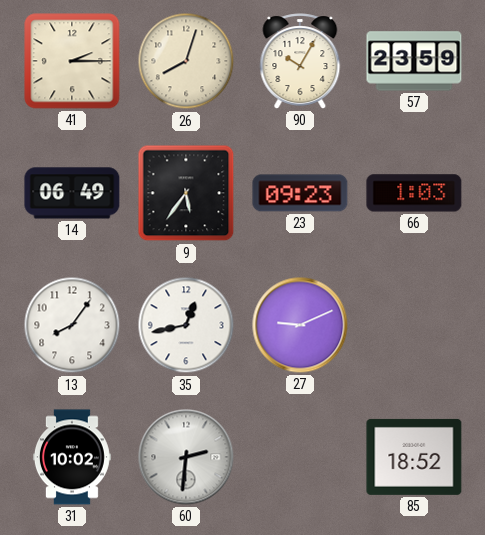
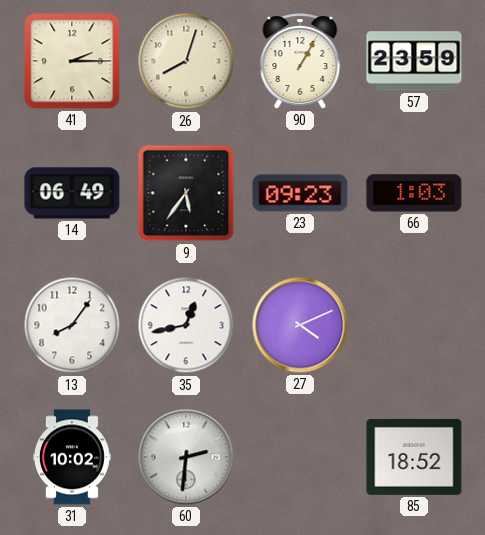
90: 10:05 -> 1:05
27: 9:11 -> 4:11
